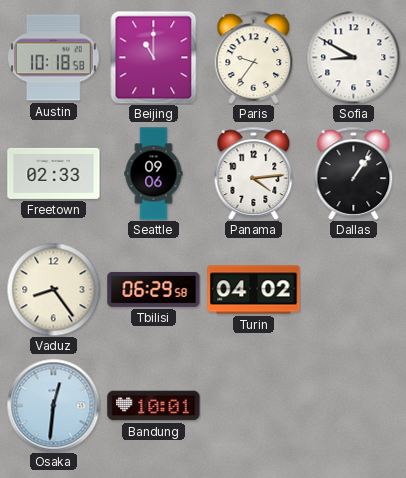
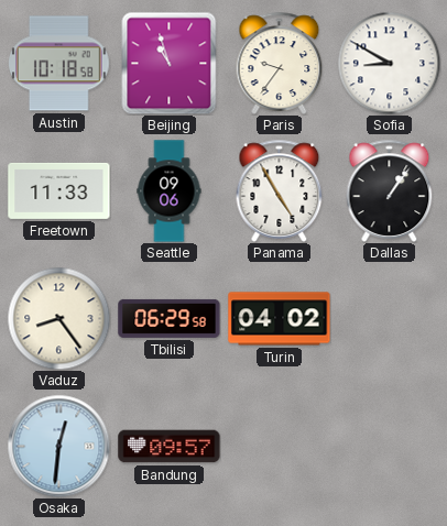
Beijing: 11:00 -> 10:57
Freetown: 02:33 -> 11:33
Panama: 4:14 -> 4:55
Bandung: 10:01 -> 09:57
